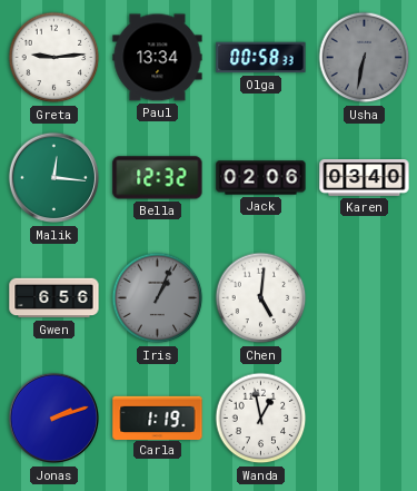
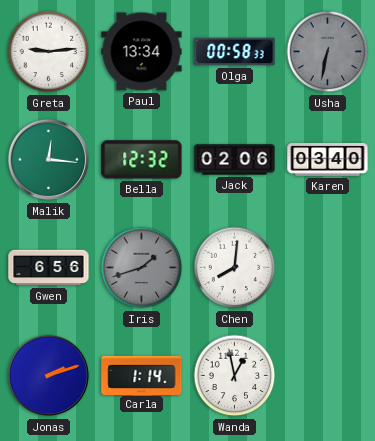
Iris: 1:04 -> 1:42
Chen: 5:01 -> 8:01
Carla: 1:19 -> 1:14
